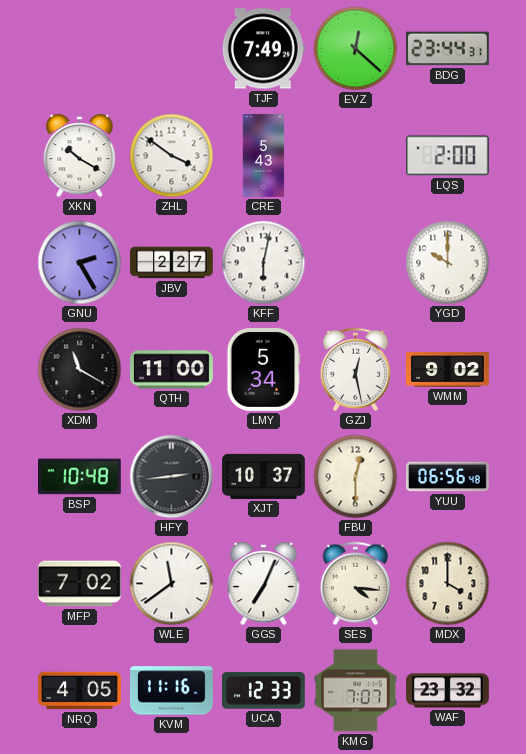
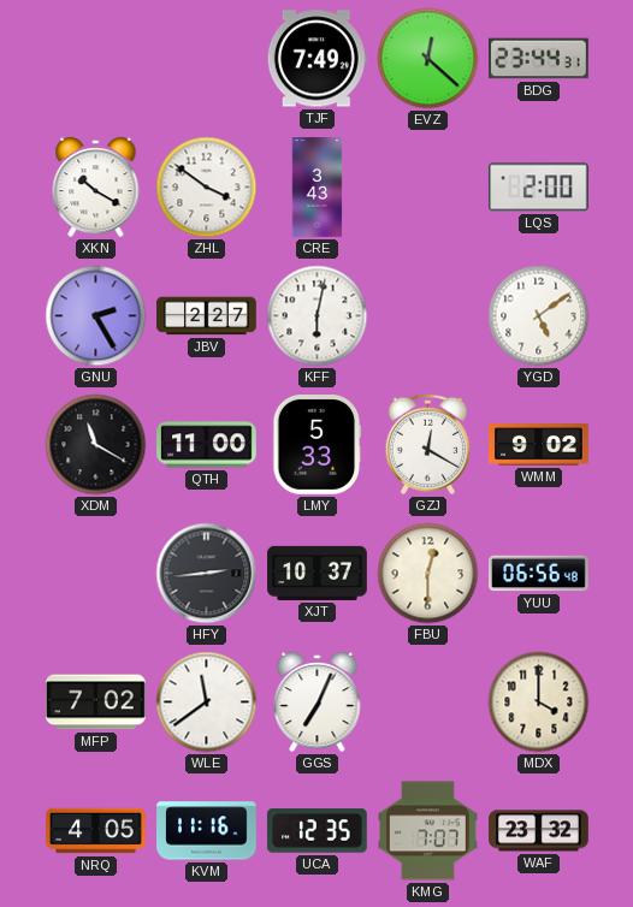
CRE: 5:43 -> 3:43
YGD: 10:00 -> 5:09
LMY: 5:34 -> 5:33
GZJ: 12:28 -> 12:20
BSP: 10:48 -> none
SES: 4:16 -> none
UCA: 12:33 -> 12:35
